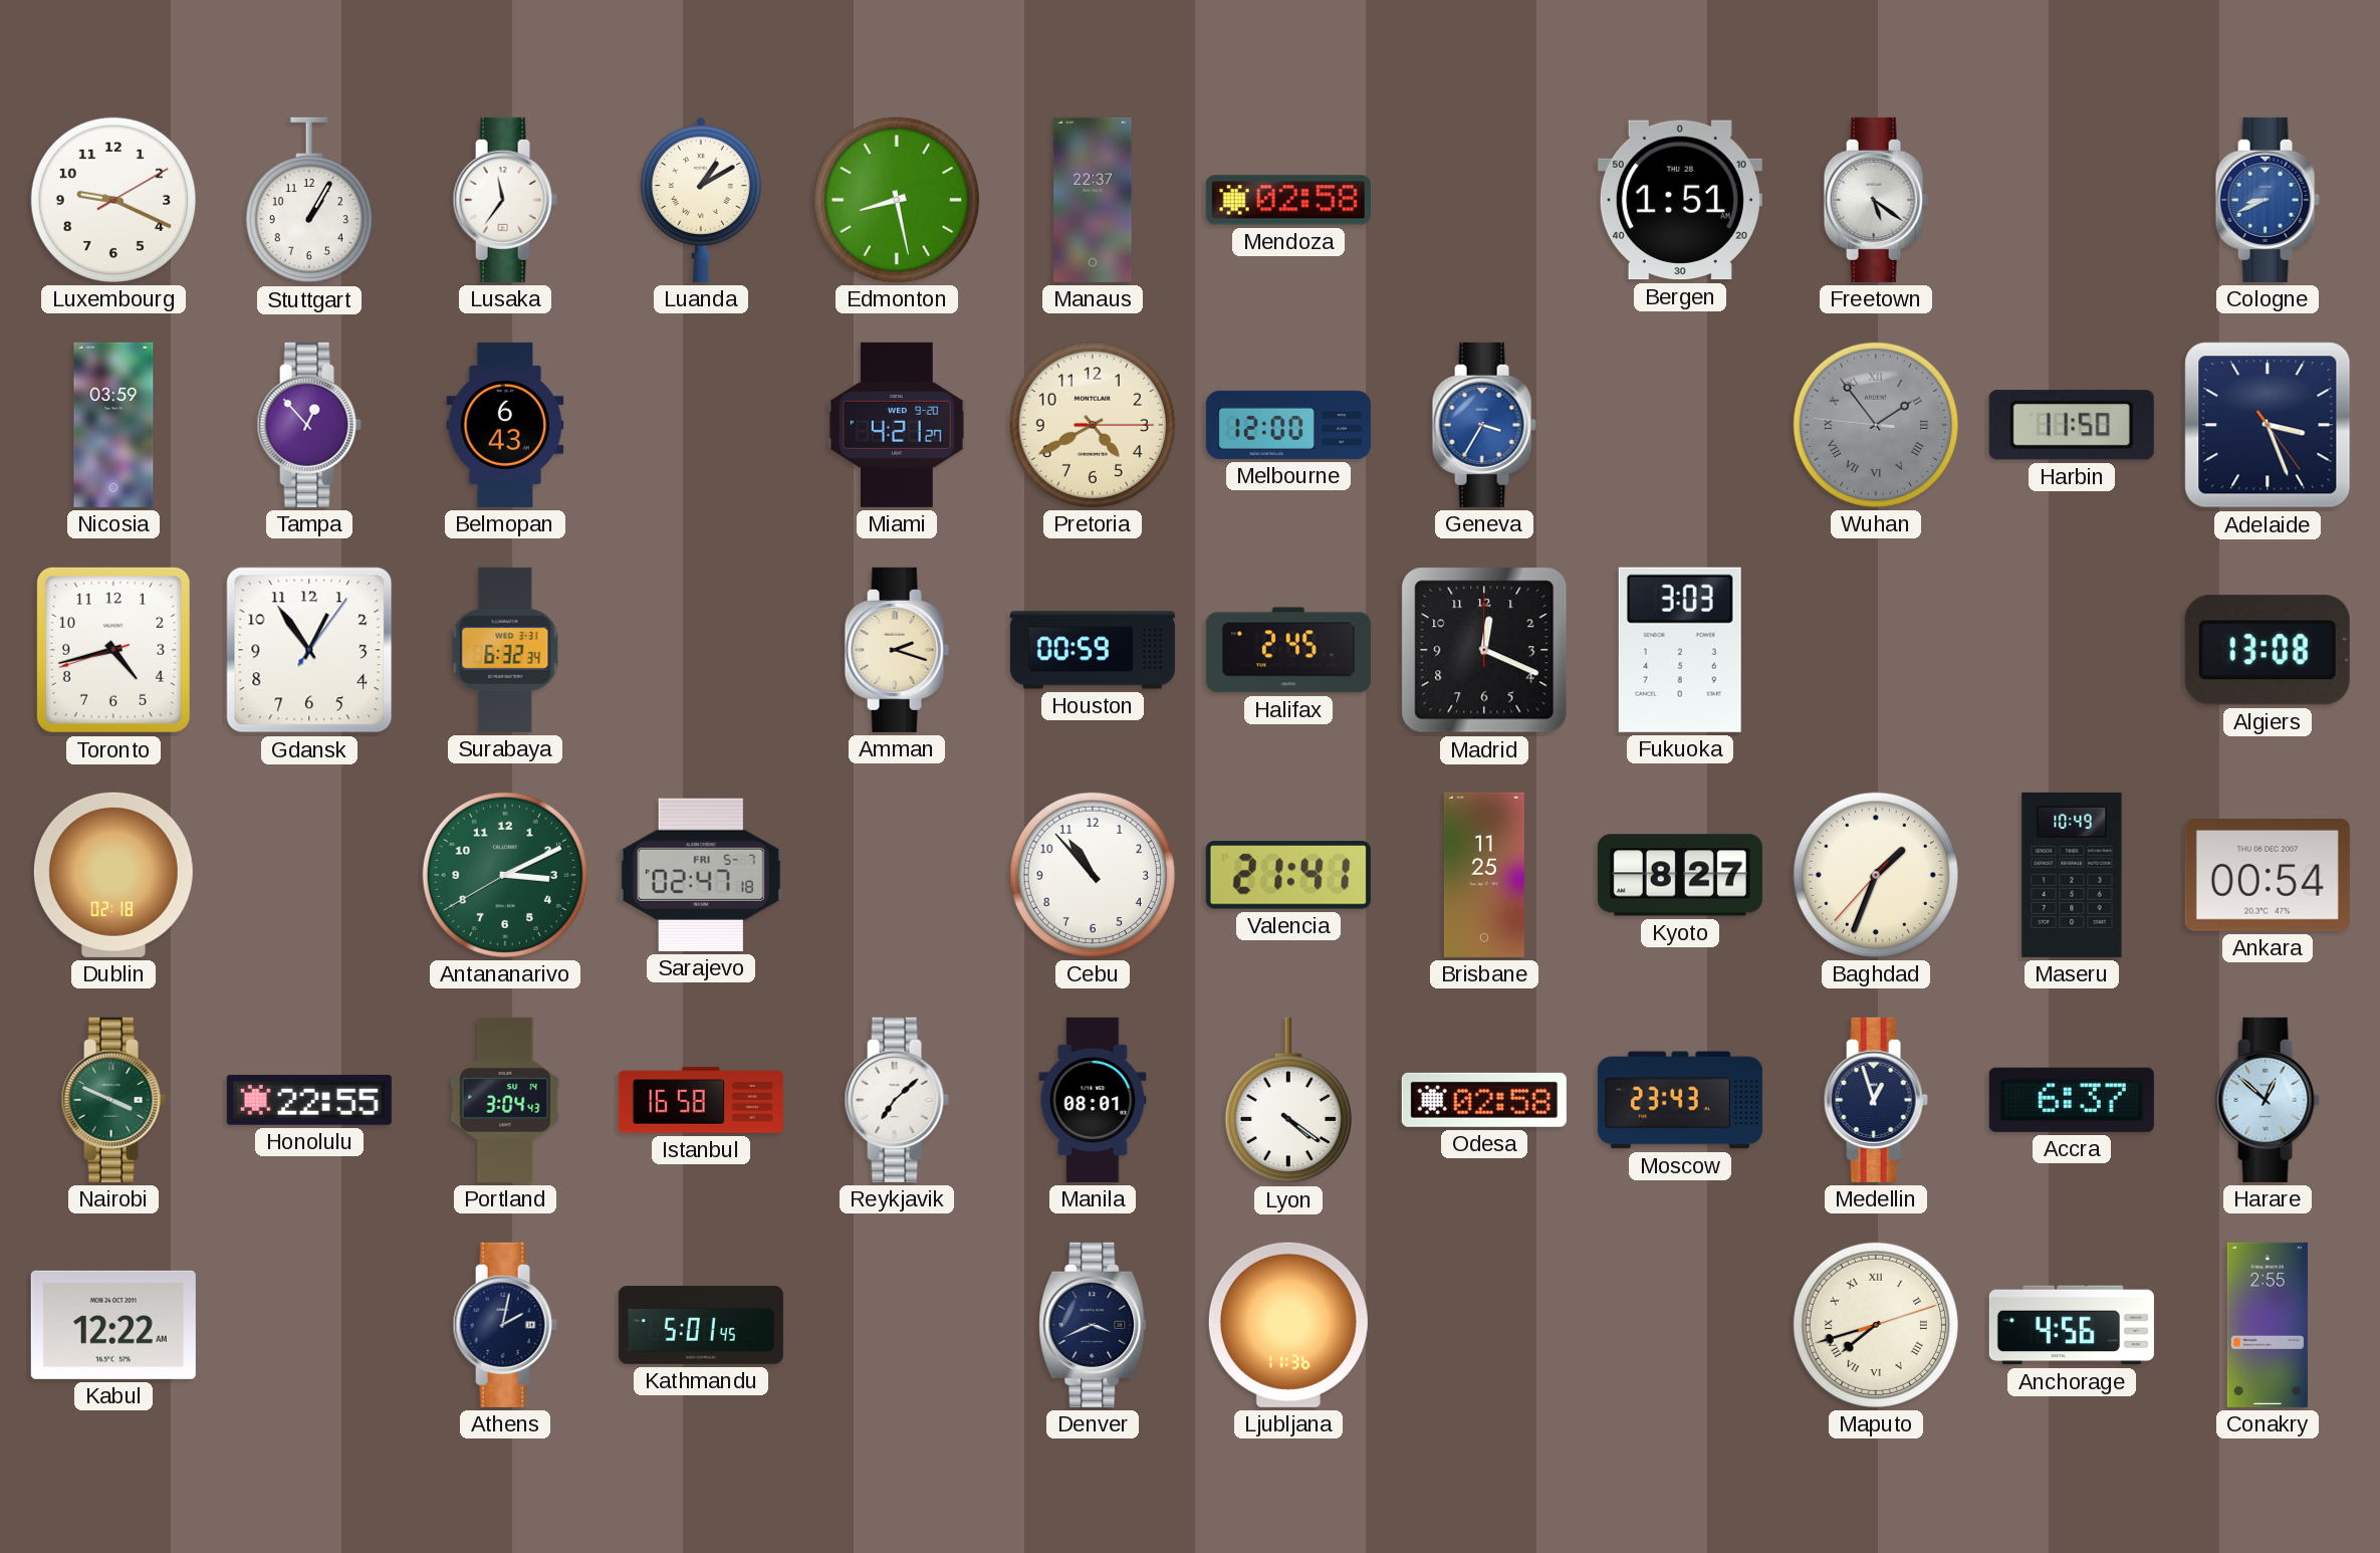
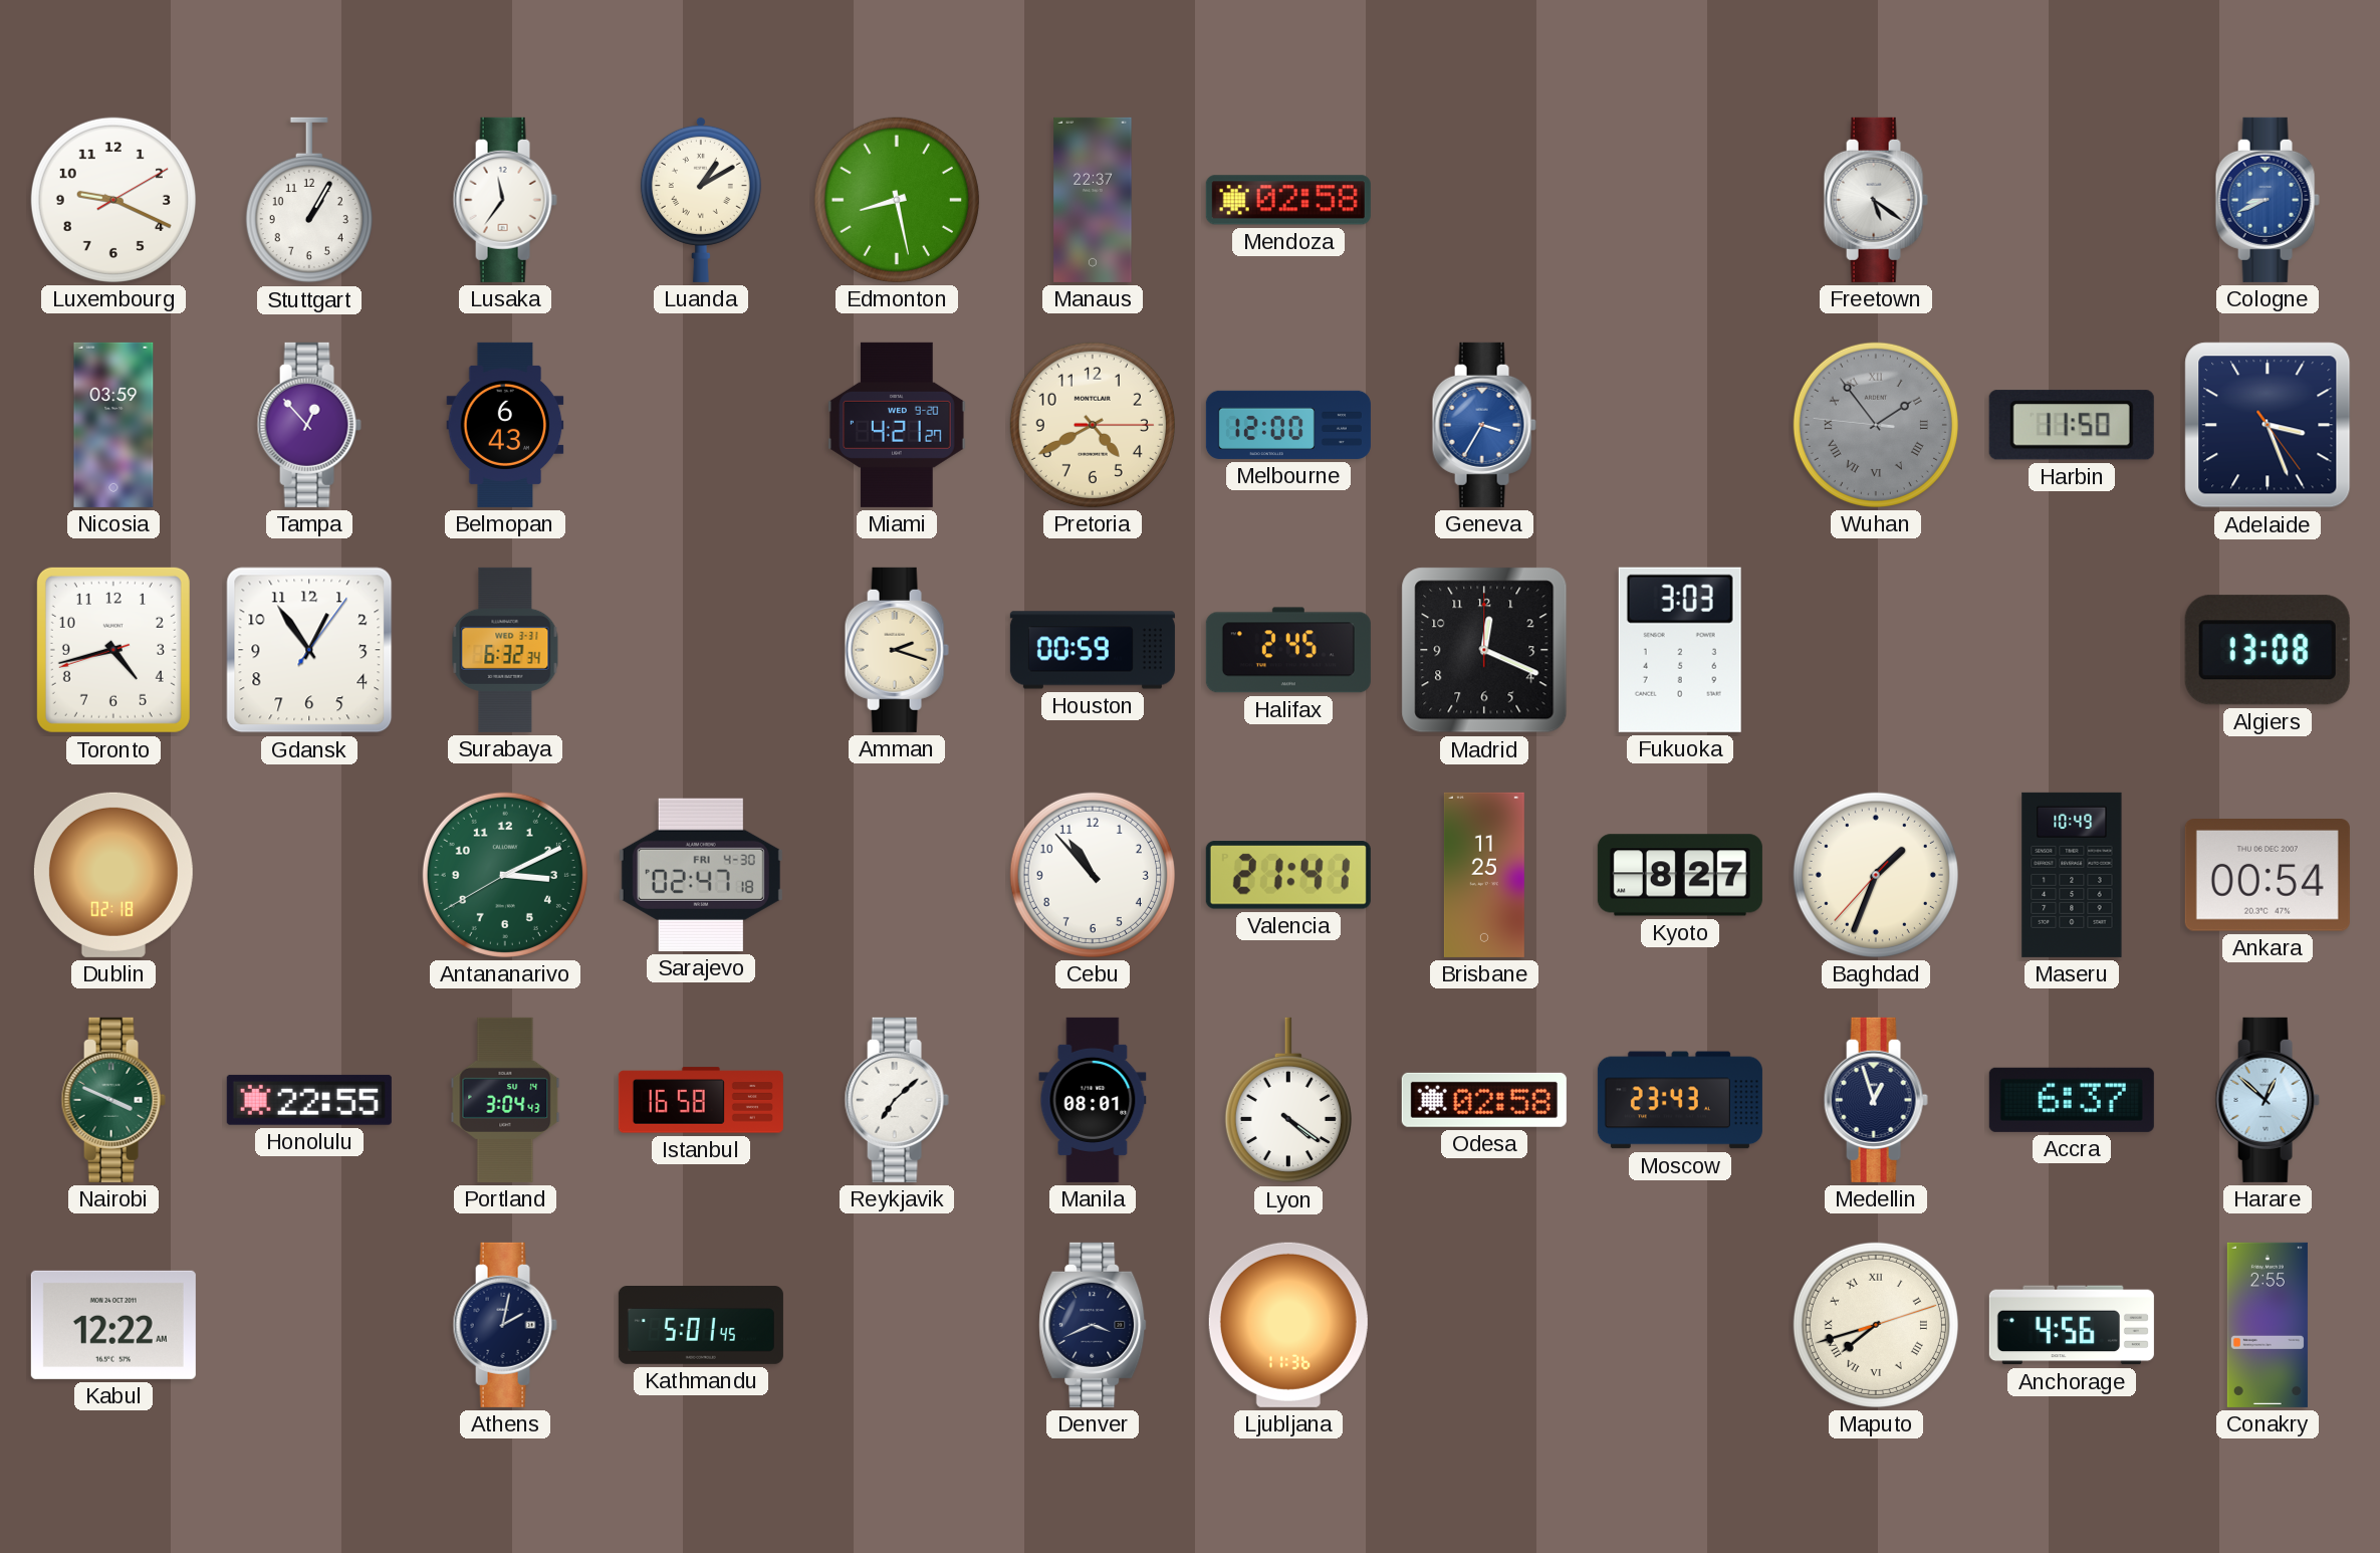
Bergen: 1:51 -> none
Sarajevo date: FRI 5-7 -> FRI 4-30
